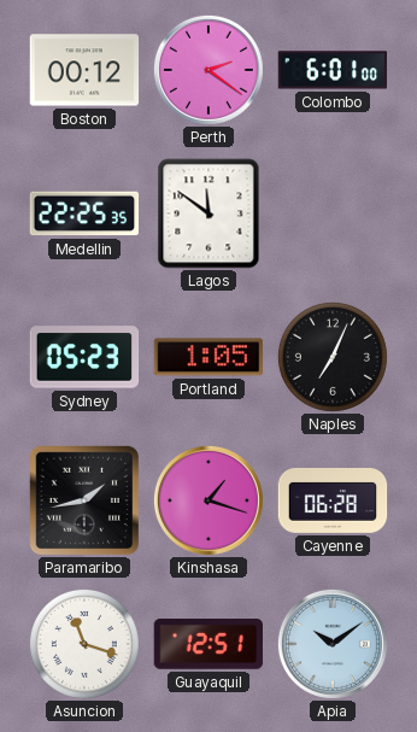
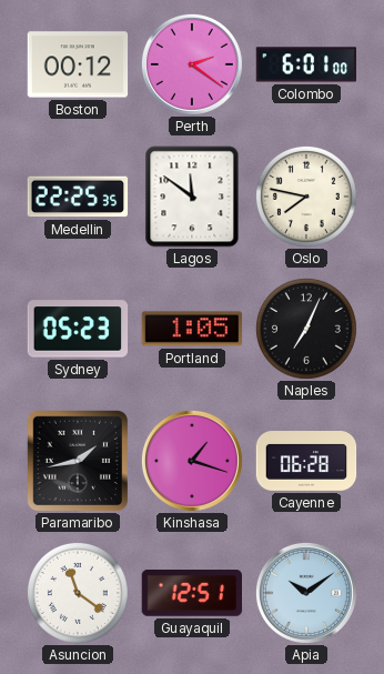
Oslo: none -> 7:47
Asuncion: 11:18 -> 11:21
